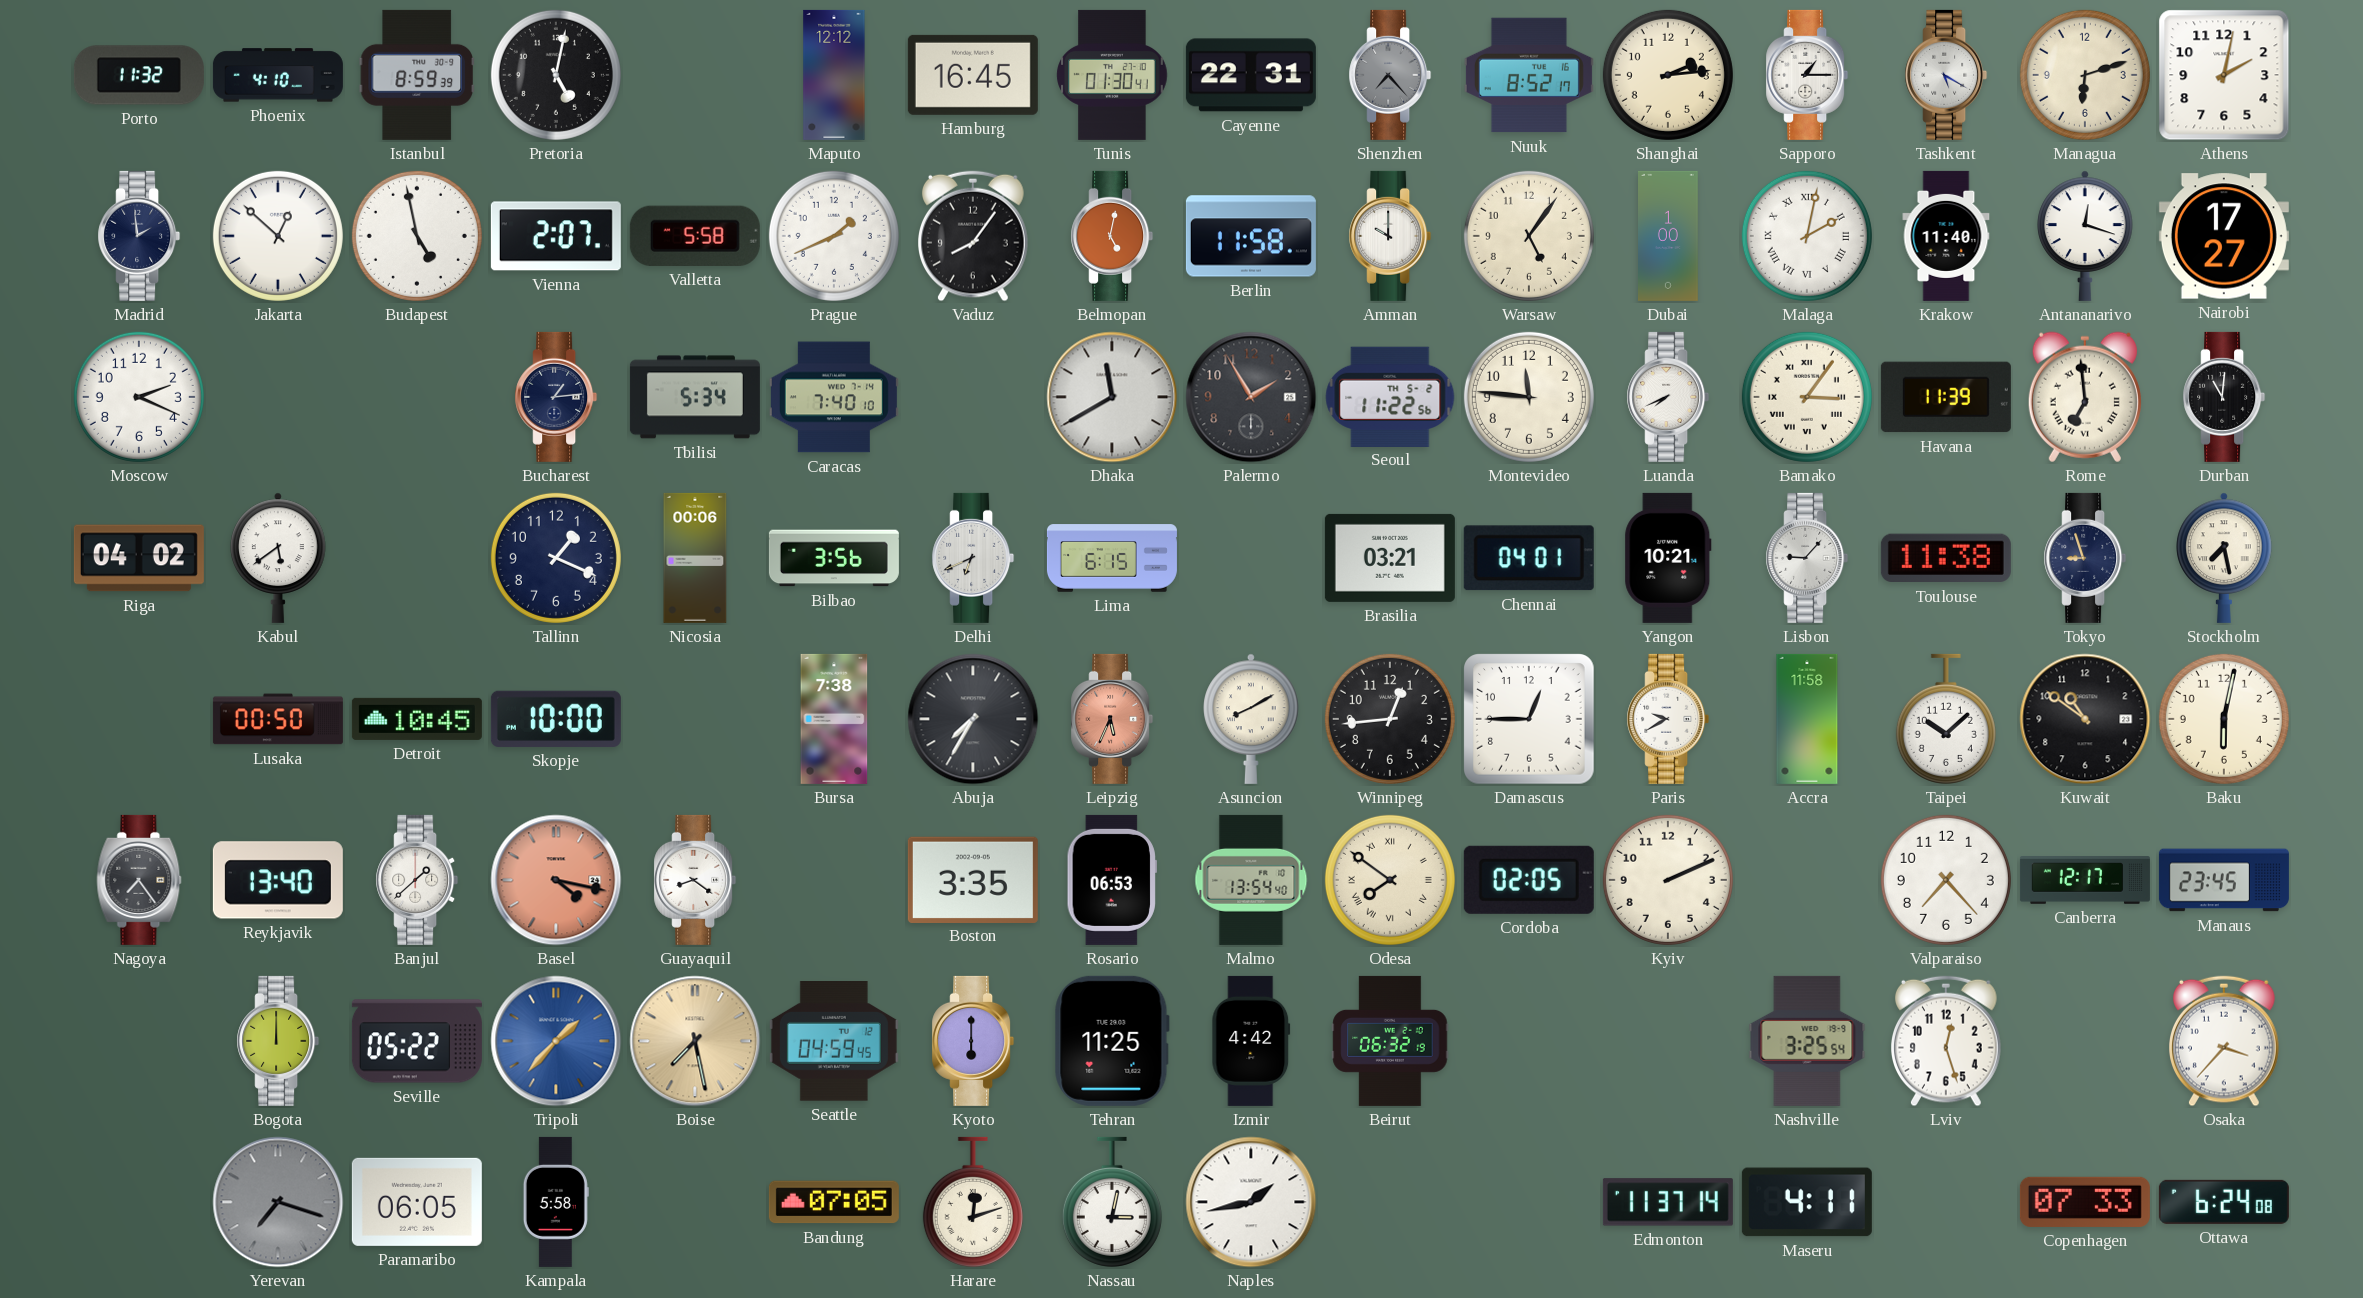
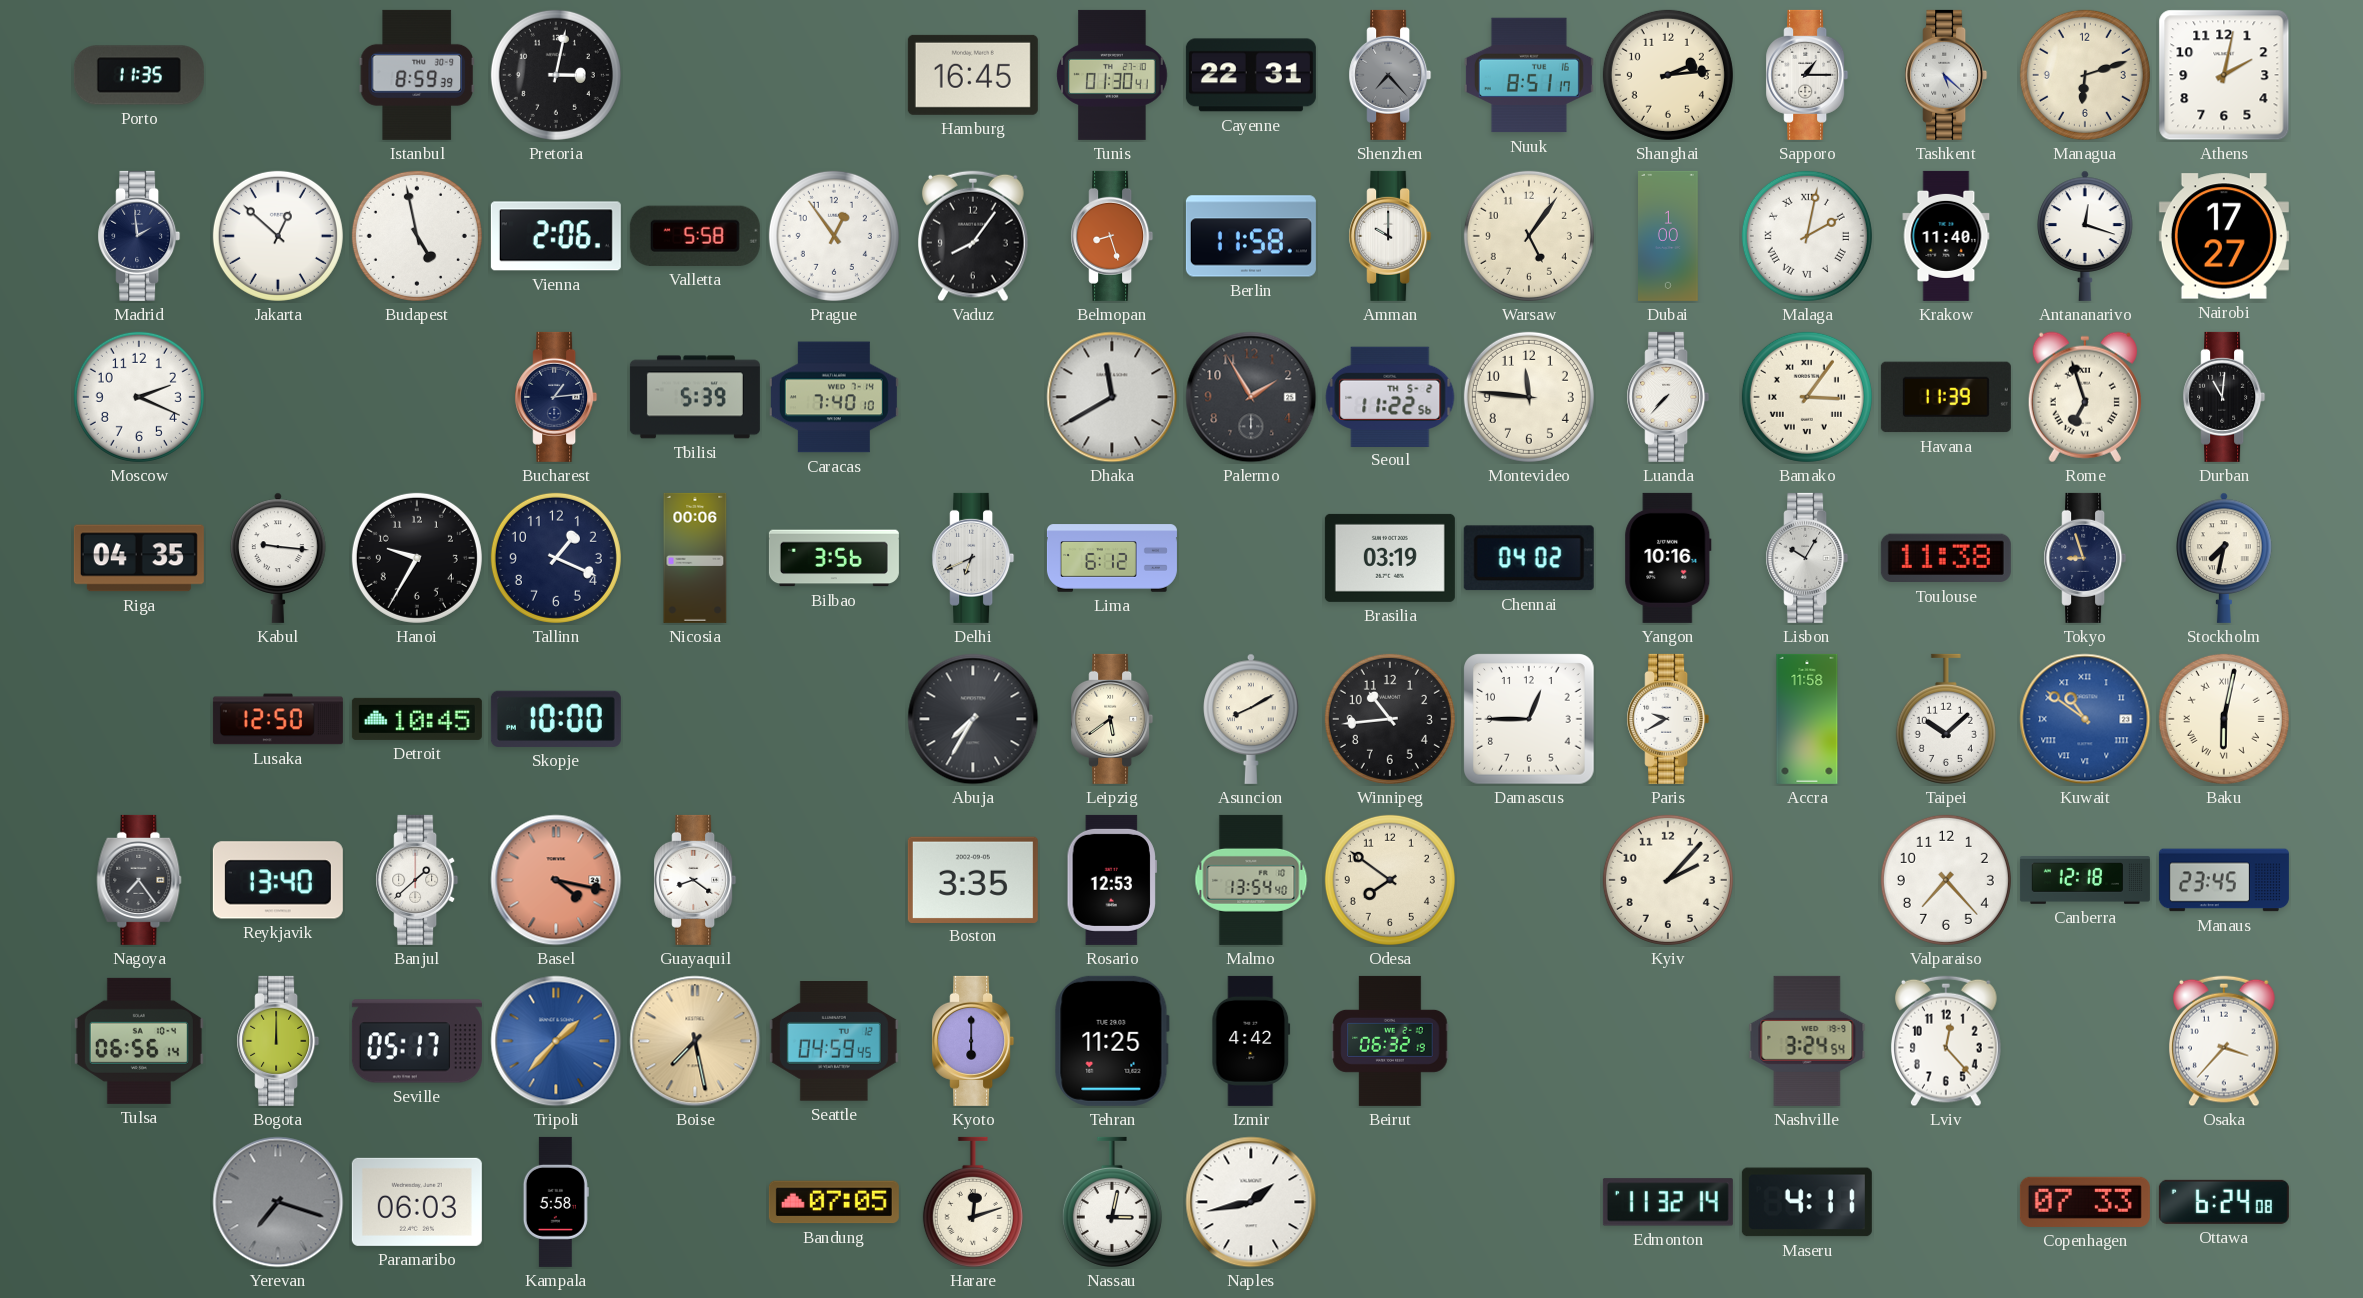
Porto: 11:32 -> 11:35
Phoenix: 4:10 -> none
Pretoria: 5:02 -> 3:02
Maputo: 12:12 -> none
Nuuk: 8:52 -> 8:51
Tashkent: 5:20 -> 5:22
Vienna: 2:07 -> 2:06
Prague: 1:41 -> 12:54
Belmopan: 5:02 -> 8:27
Tbilisi: 5:34 -> 5:39
Luanda: 7:41 -> 7:37
Rome: 6:59 -> 6:57
Riga: 04:02 -> 04:35
Kabul: 5:39 -> 9:16
Hanoi: none -> 9:35
Lima: 6:15 -> 6:12
Brasilia: 03:21 -> 03:19
Chennai: 04:01 -> 04:02
Yangon: 10:21 -> 10:16
Lisbon: 9:07 -> 10:05
Stockholm: 7:28 -> 7:32
Lusaka: 00:50 -> 12:50
Bursa: 7:38 -> none
Leipzig: 5:34 -> 5:39
Leipzig dial: salmon -> cream
Winnipeg: 12:44 -> 10:44
Kuwait dial: black -> blue
Kuwait numerals: Arabic -> Roman
Baku numerals: Arabic -> Roman
Rosario: 06:53 -> 12:53
Odesa numerals: Roman -> Arabic
Cordoba: 02:05 -> none
Kyiv: 2:11 -> 2:07
Canberra: 12:17 -> 12:18
Tulsa: none -> 06:56
Seville: 05:22 -> 05:17
Nashville: 3:25 -> 3:24
Lviv: 12:27 -> 12:23
Paramaribo: 06:05 -> 06:03
Edmonton: 11:37 -> 11:32
